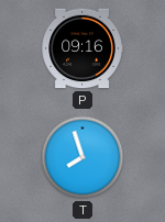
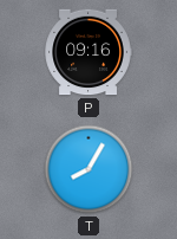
T: 7:57 -> 8:05
